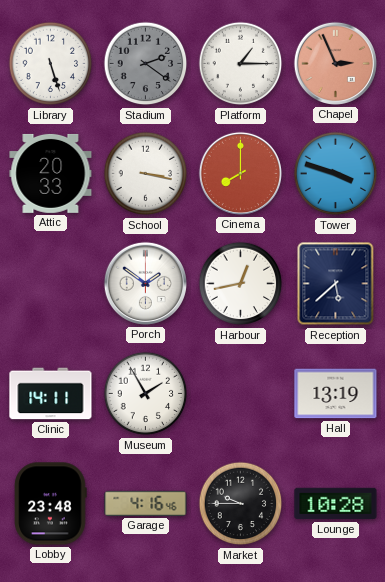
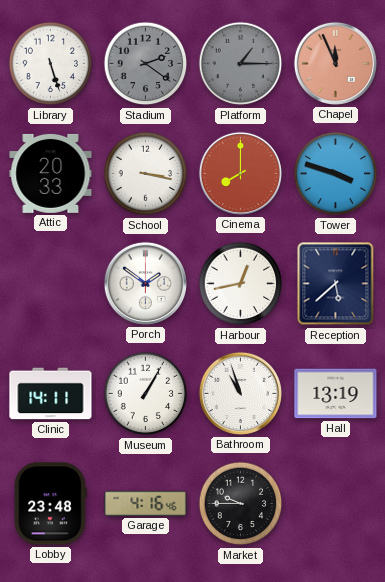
Platform dial: white -> grey
Chapel: 2:56 -> 11:56
Museum: 1:55 -> 1:05
Bathroom: none -> 10:57
Lounge: 10:28 -> none
